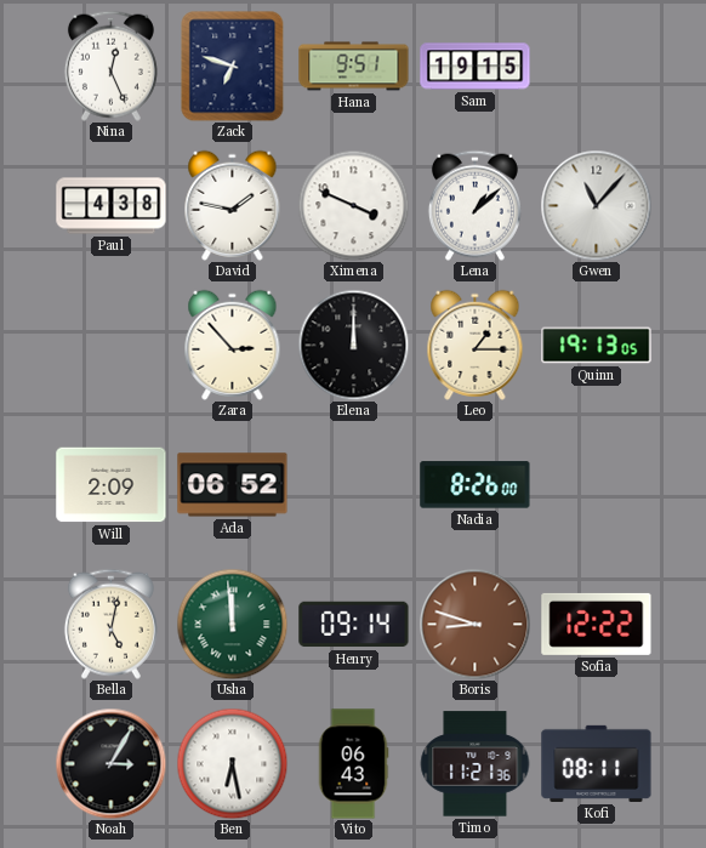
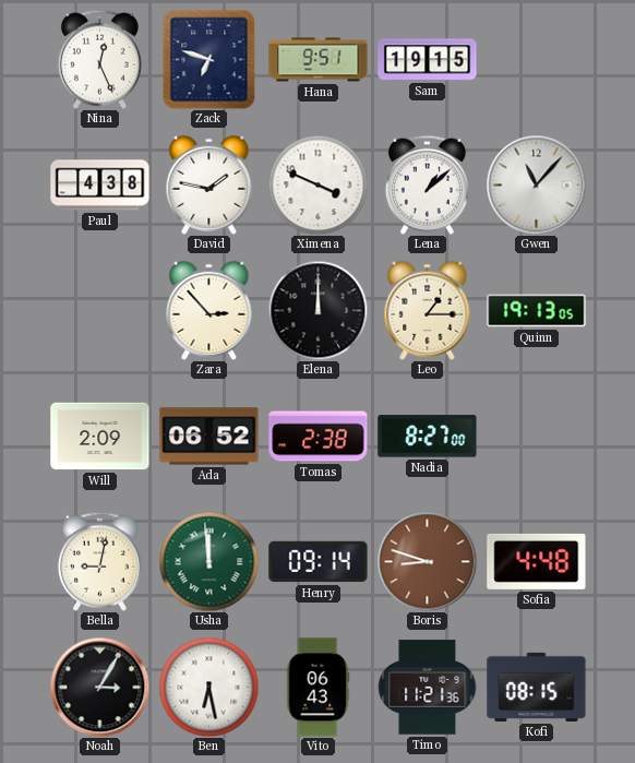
Tomas: none -> 2:38
Nadia: 8:26 -> 8:27
Bella: 5:02 -> 9:02
Sofia: 12:22 -> 4:48
Kofi: 08:11 -> 08:15
